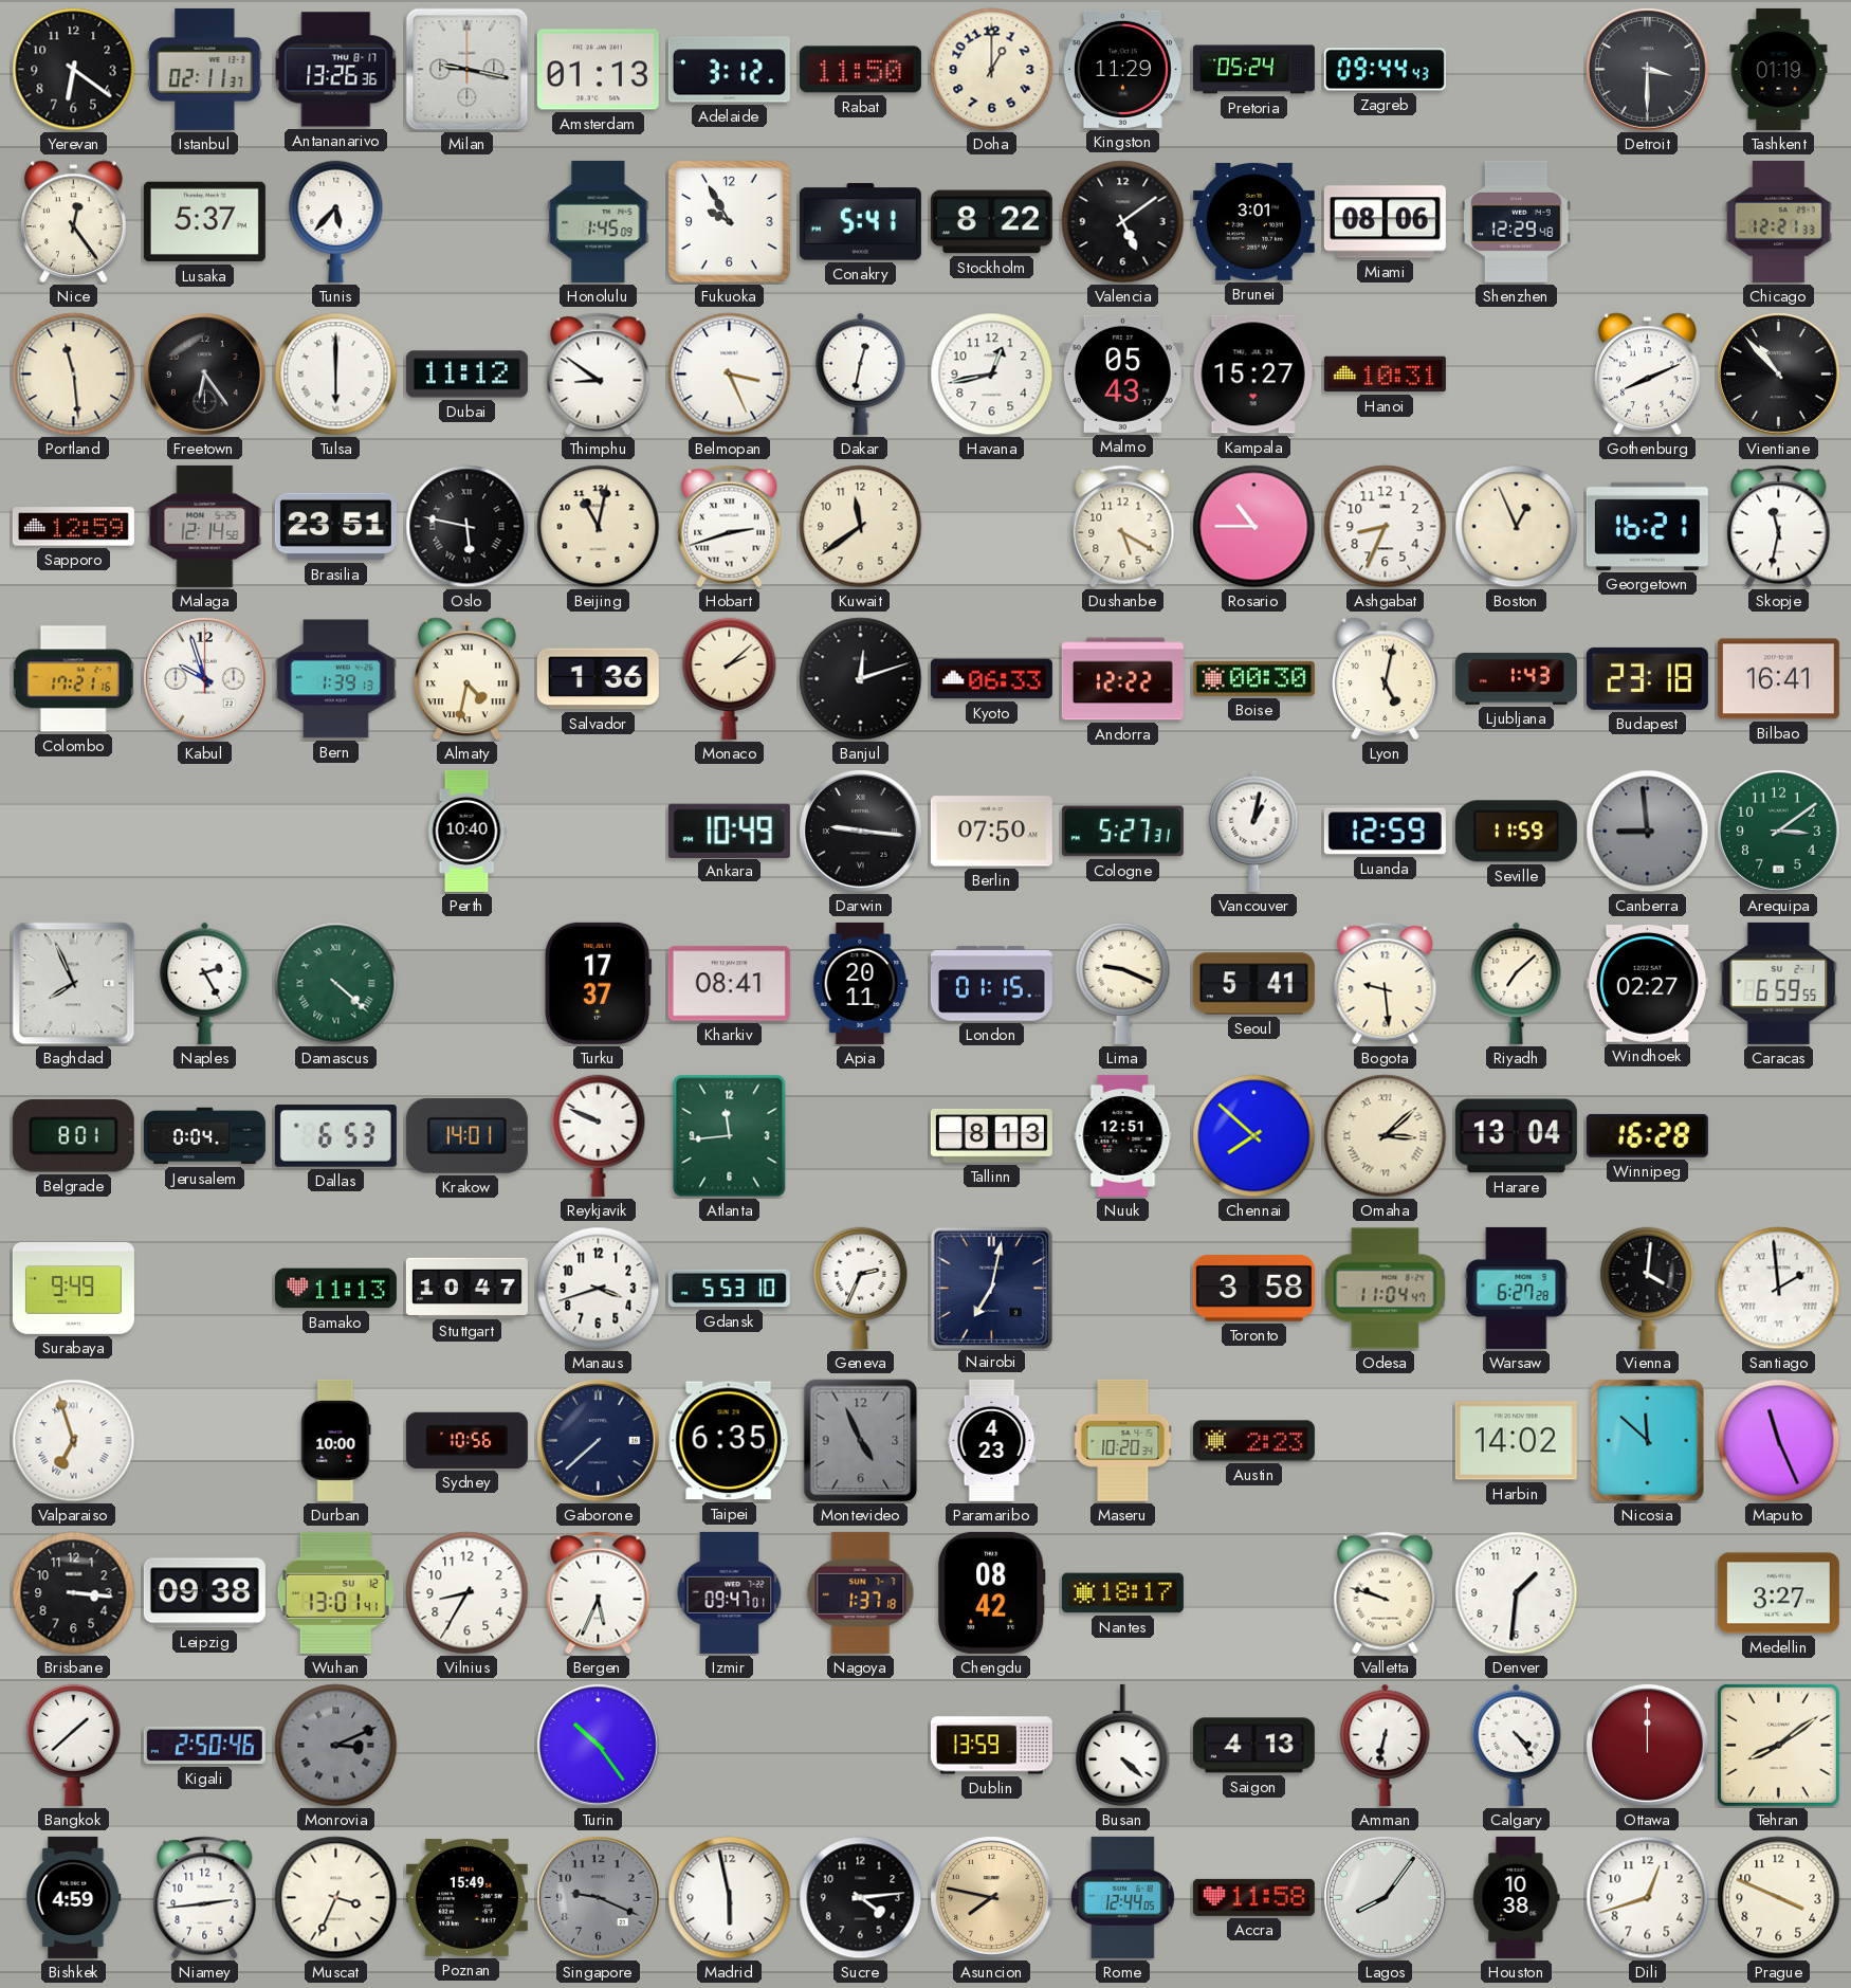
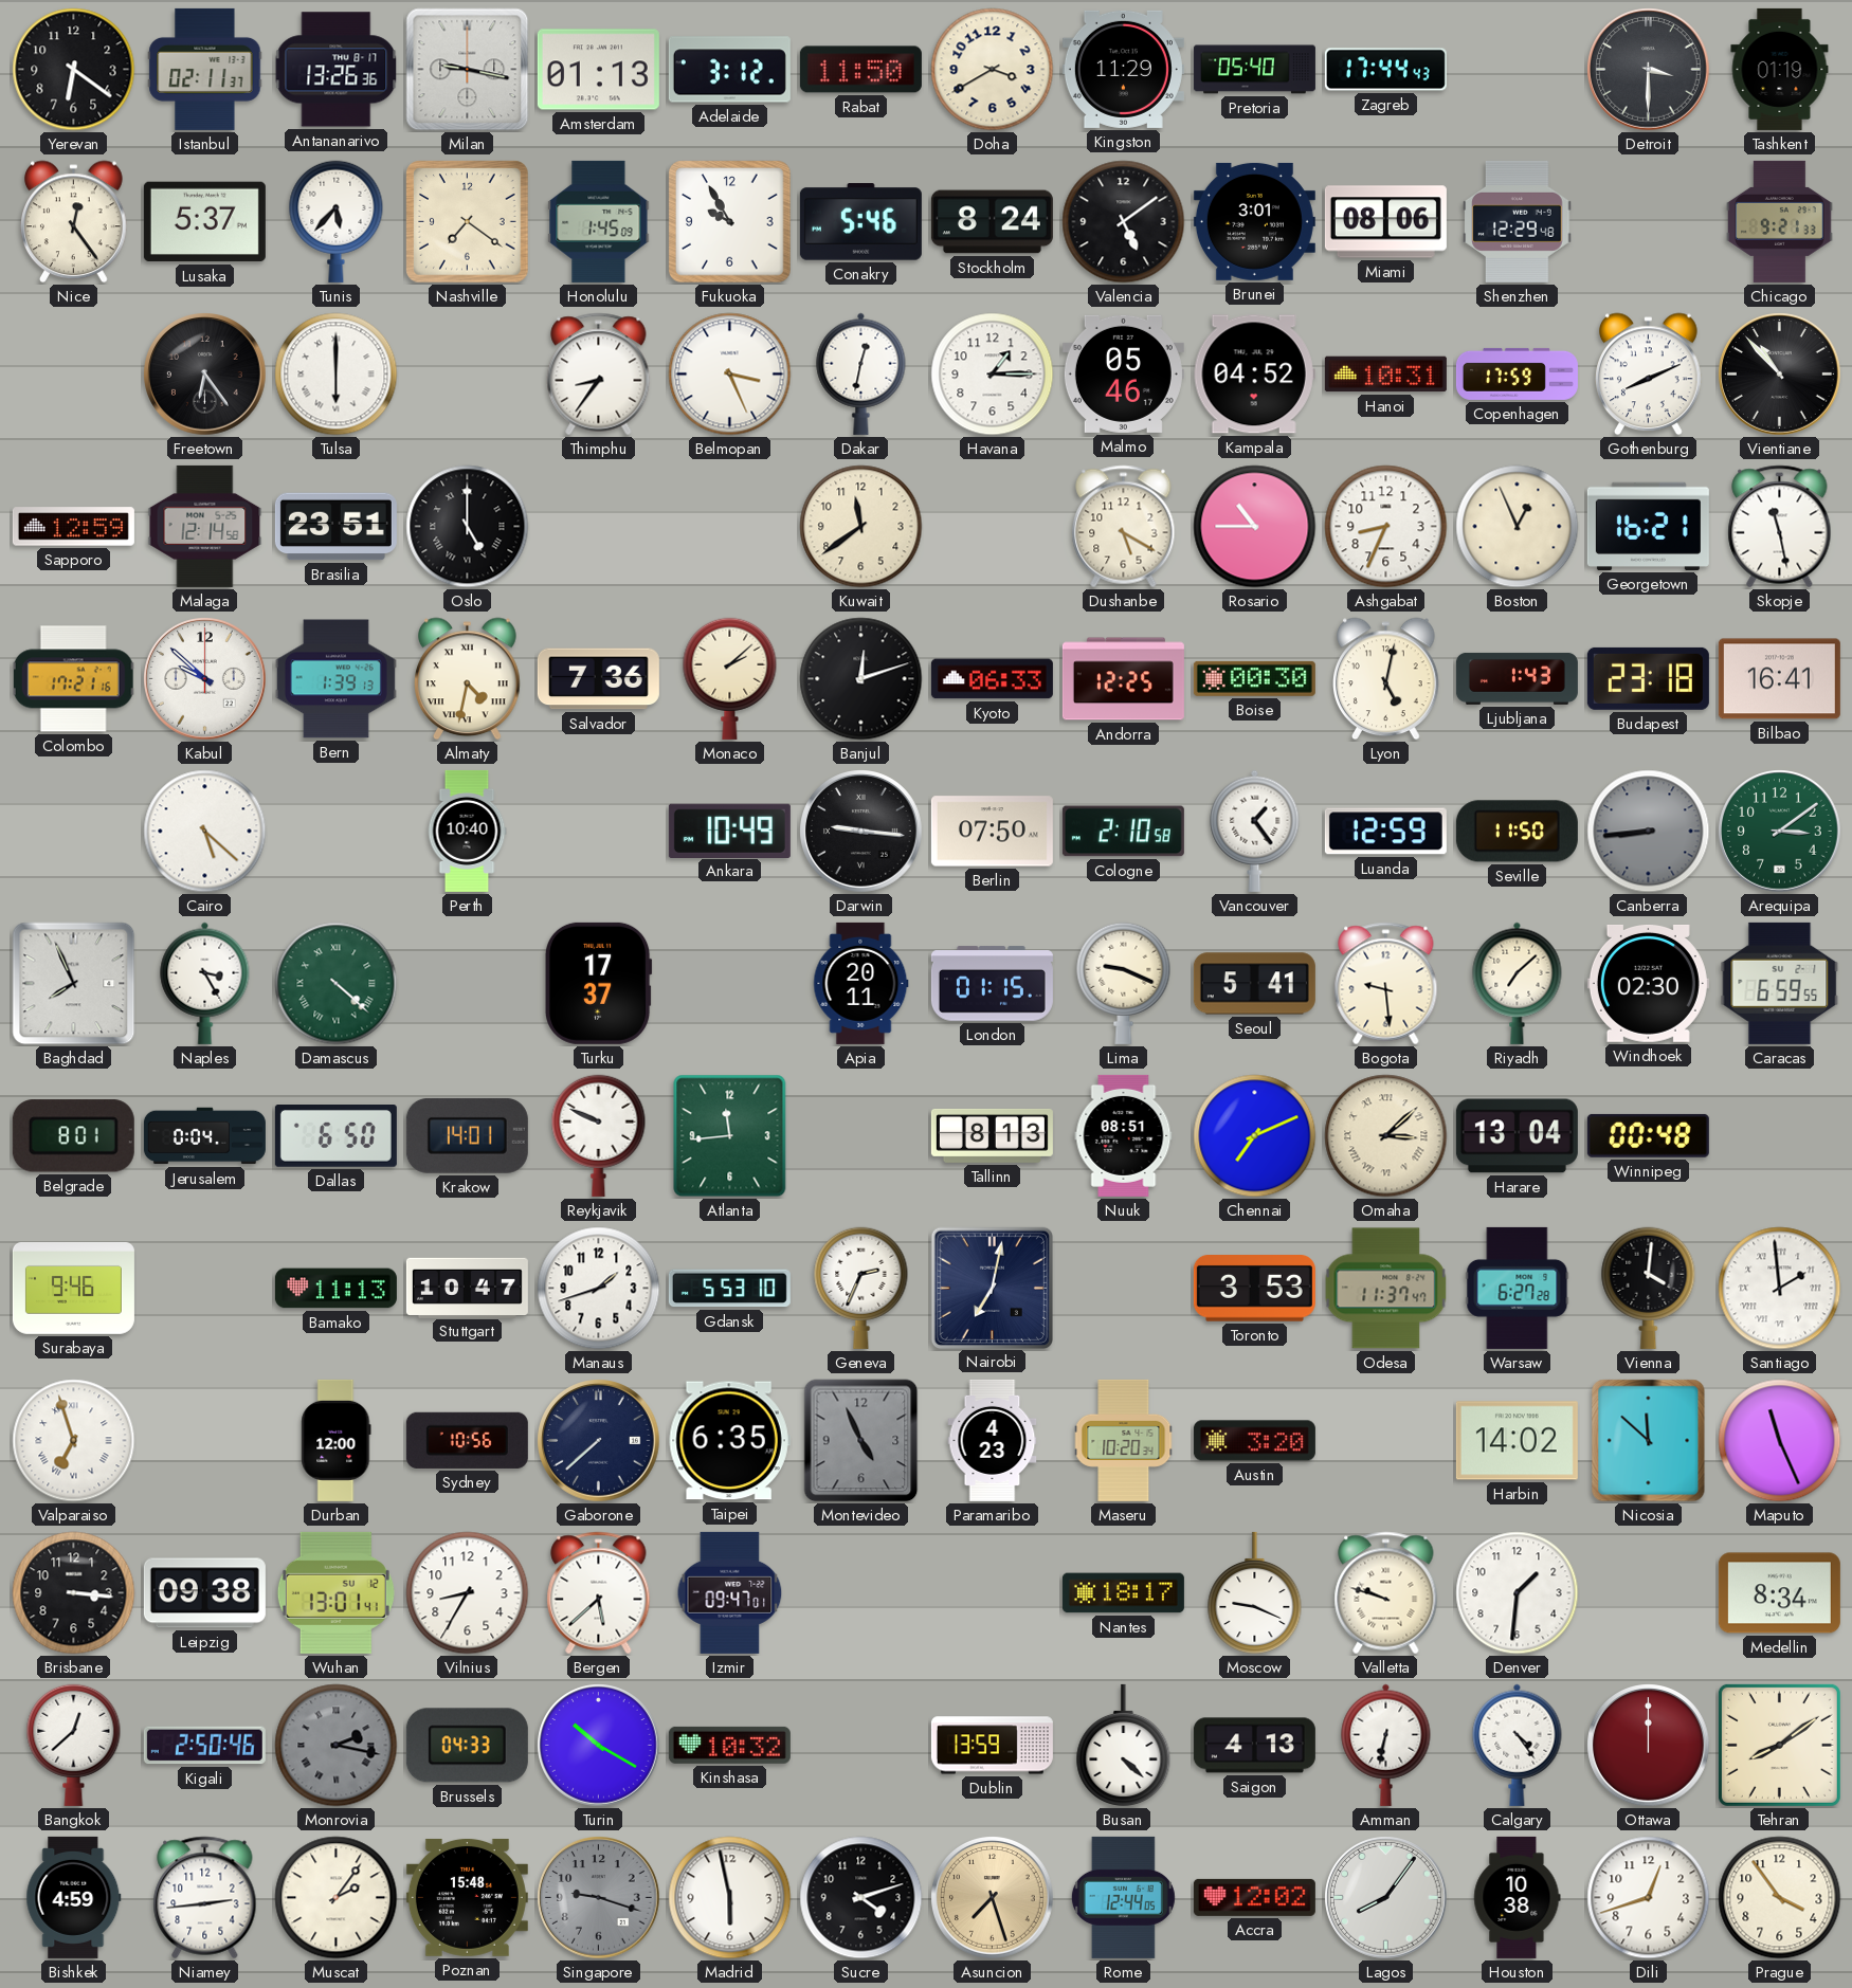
Doha: 1:00 -> 3:40
Pretoria: 05:24 -> 05:40
Zagreb: 09:44 -> 17:44
Nashville: none -> 7:21
Conakry: 5:41 -> 5:46
Stockholm: 8:22 -> 8:24
Chicago: 12:21 -> 9:21
Portland: 11:29 -> none
Dubai: 11:12 -> none
Thimphu: 8:51 -> 8:36
Havana: 12:43 -> 1:15
Malmo: 05:43 -> 05:46
Kampala: 15:27 -> 04:52
Copenhagen: none -> 17:59
Oslo: 5:47 -> 5:00
Beijing: 11:02 -> none
Hobart: 2:42 -> none
Skopje: 11:32 -> 11:28
Kabul: 9:57 -> 9:52
Salvador: 1:36 -> 7:36
Andorra: 12:22 -> 12:25
Cairo: none -> 5:22
Cologne: 5:27 -> 2:10
Vancouver: 1:02 -> 1:24
Seville: 11:59 -> 11:50
Canberra: 8:59 -> 8:44
Naples: 2:25 -> 3:25
Kharkiv: 08:41 -> none
Windhoek: 02:27 -> 02:30
Dallas: 6:53 -> 6:50
Nuuk: 12:51 -> 08:51
Chennai: 7:52 -> 7:11
Winnipeg: 16:28 -> 00:48
Surabaya: 9:49 -> 9:46
Manaus: 3:42 -> 1:42
Toronto: 3:58 -> 3:53
Odesa: 11:04 -> 11:37
Durban: 10:00 -> 12:00
Austin: 2:23 -> 3:20
Bergen: 5:34 -> 5:38
Nagoya: 1:37 -> none
Chengdu: 08:42 -> none
Moscow: none -> 9:19
Medellin: 3:27 -> 8:34
Bangkok: 1:38 -> 12:38
Monrovia: 3:11 -> 2:17
Brussels: none -> 04:33
Turin: 10:24 -> 10:20
Kinshasa: none -> 10:32
Muscat: 3:34 -> 2:06
Poznan: 15:49 -> 15:48
Singapore: 9:19 -> 9:18
Sucre: 4:14 -> 4:12
Asuncion: 7:47 -> 7:27
Accra: 11:58 -> 12:02
Prague: 3:49 -> 3:54
